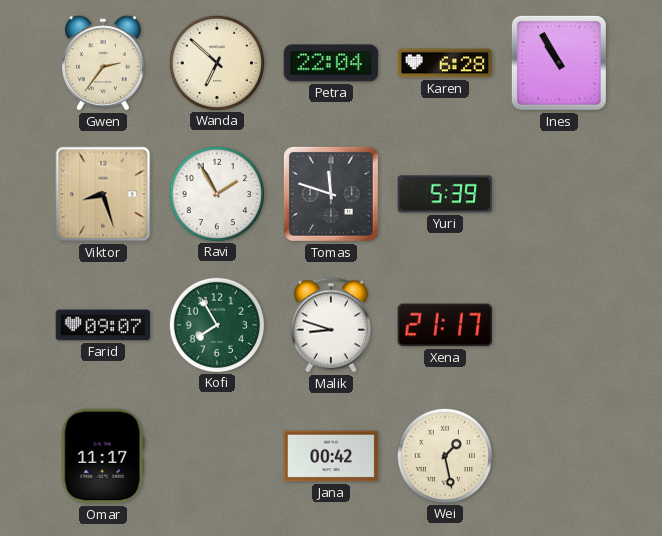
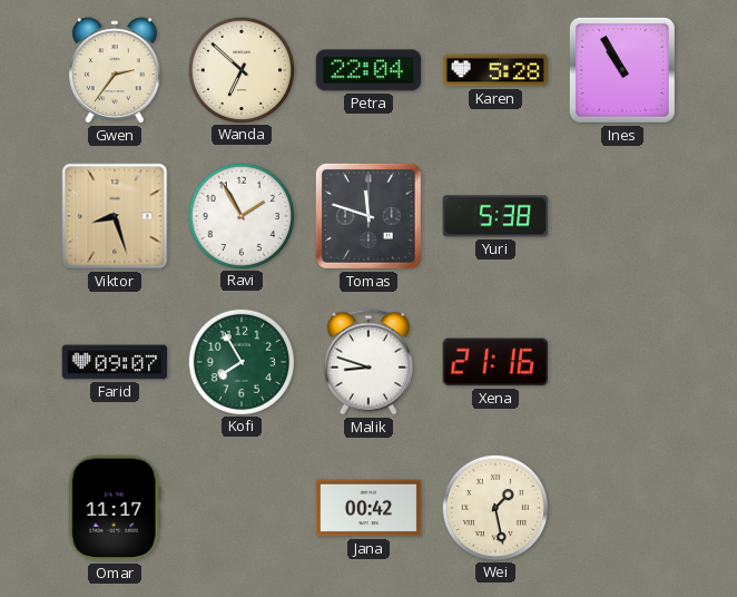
Karen: 6:28 -> 5:28
Yuri: 5:39 -> 5:38
Xena: 21:17 -> 21:16
